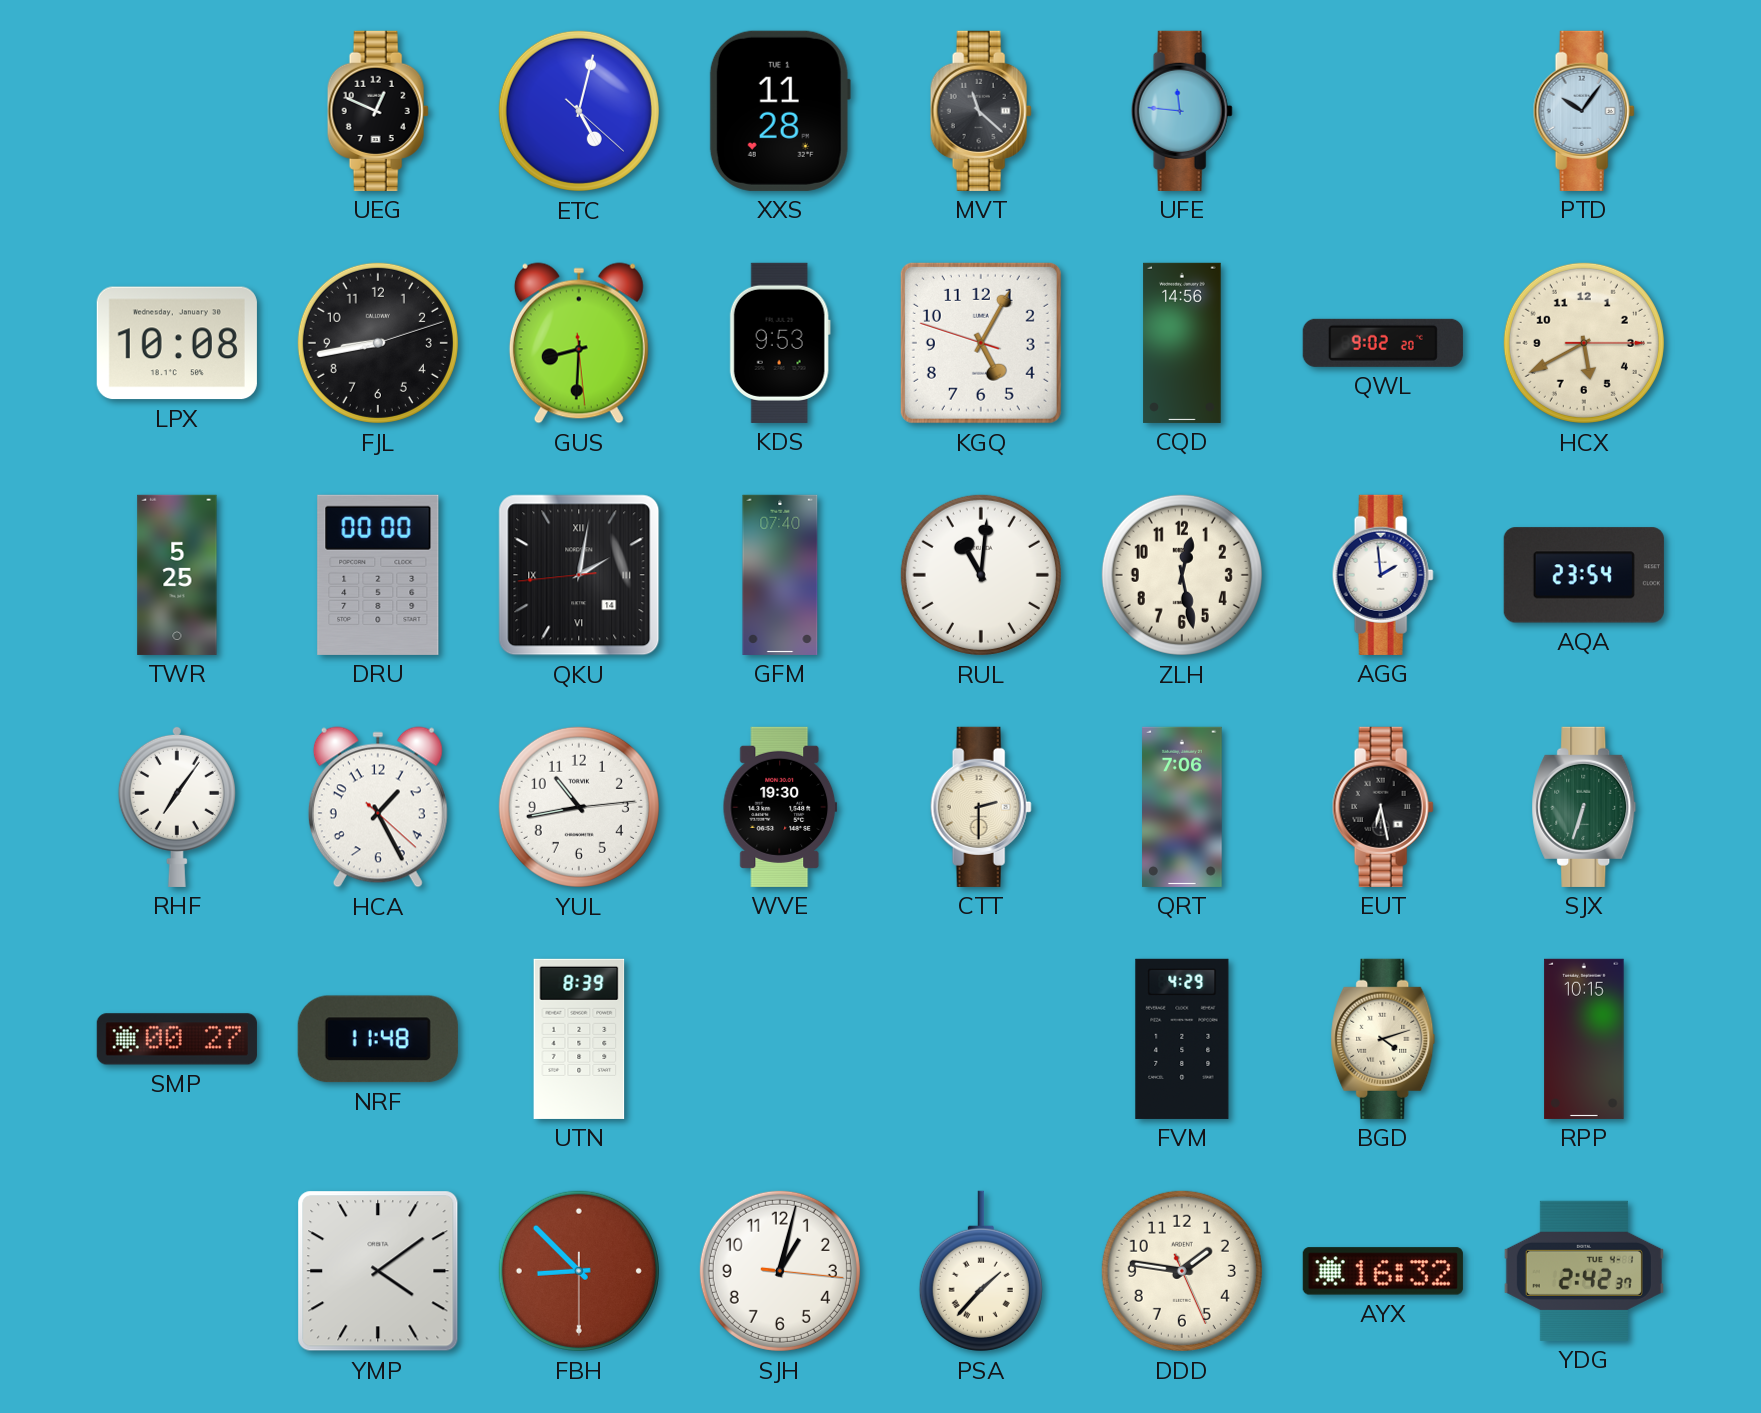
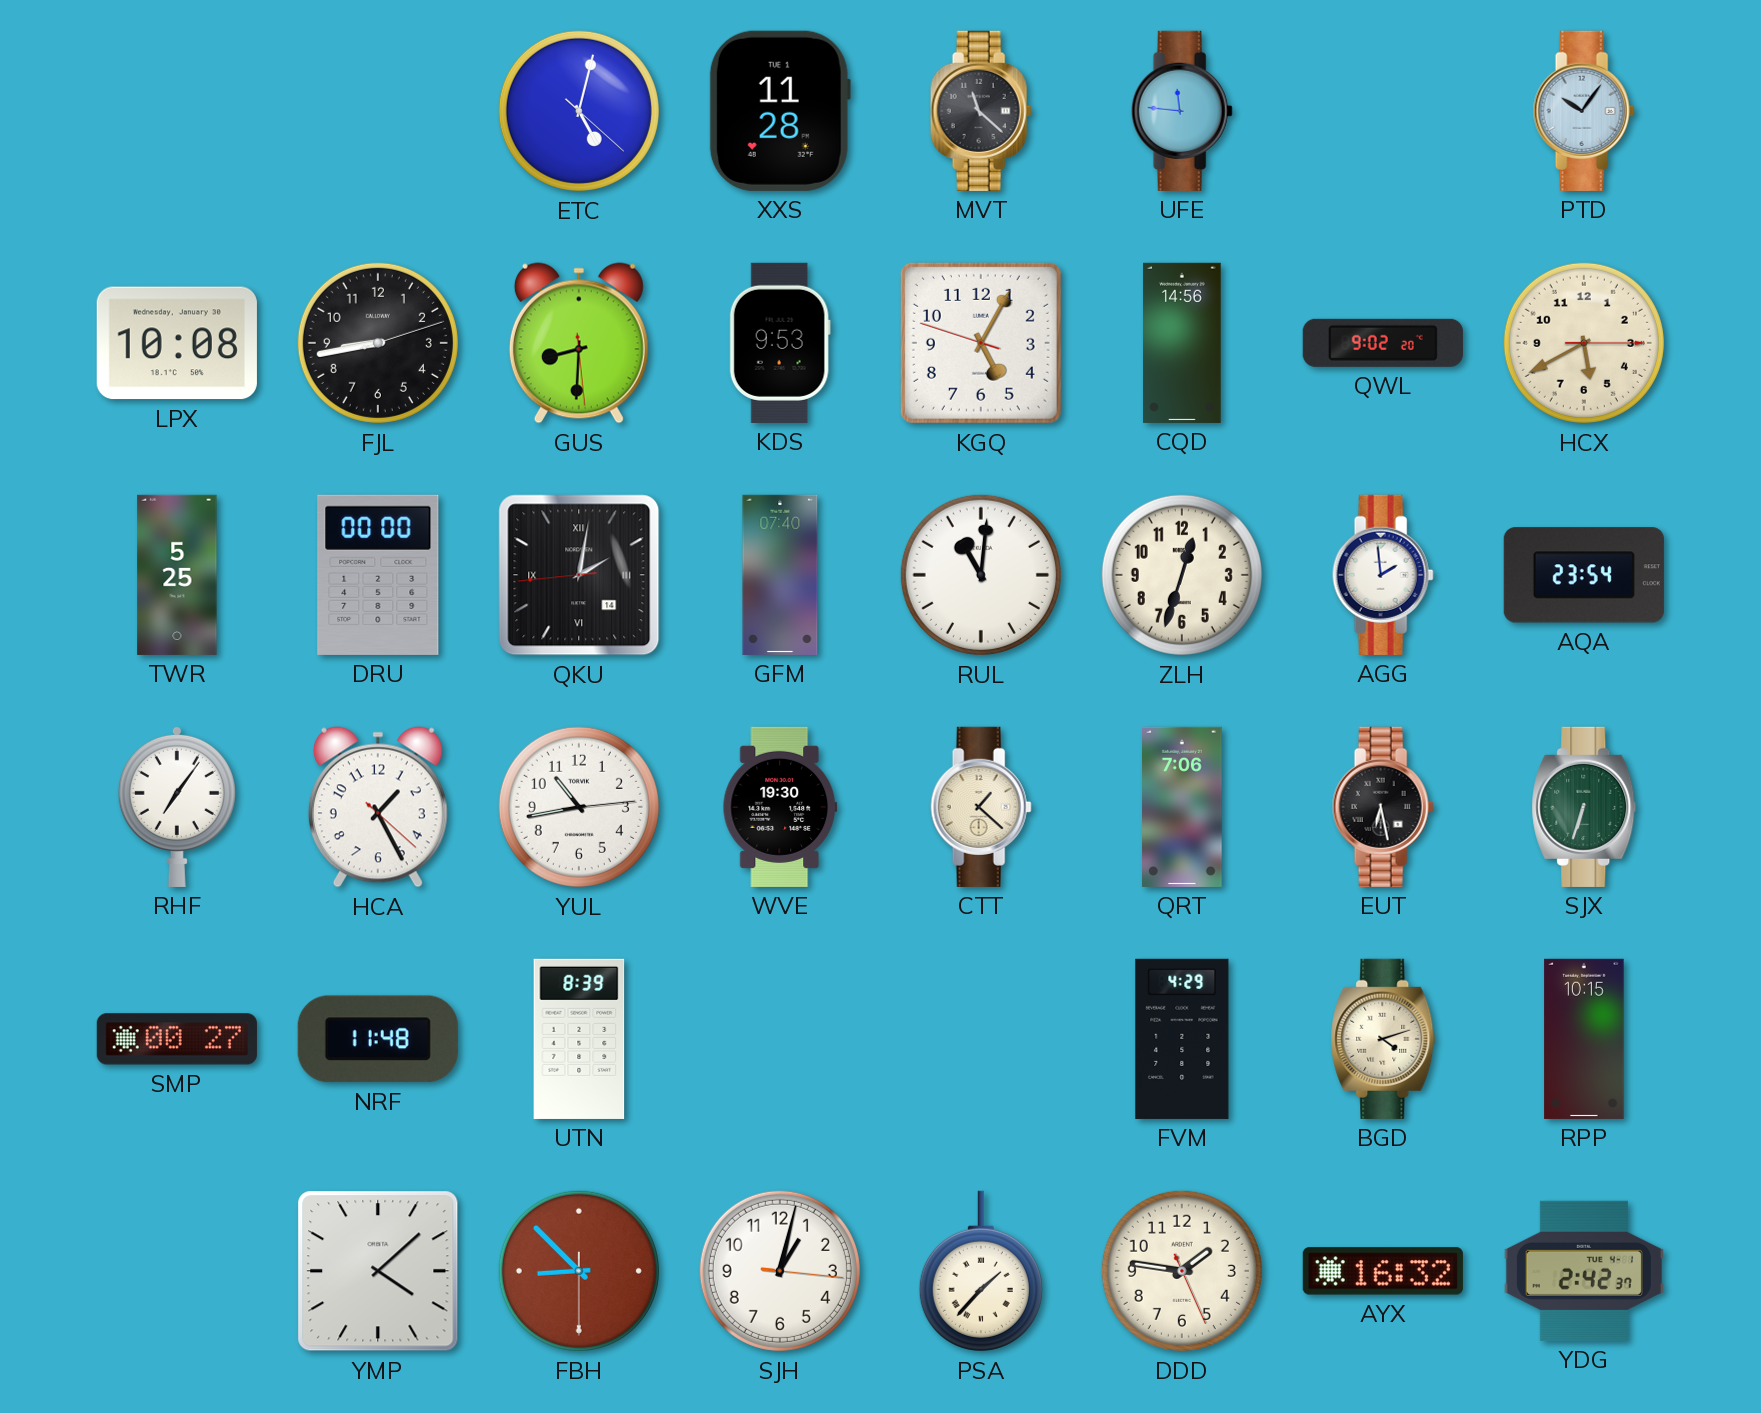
UEG: 12:49 -> none
ZLH: 12:28 -> 12:33
CTT: 2:30 -> 1:22
YMP: 4:09 -> 4:08
